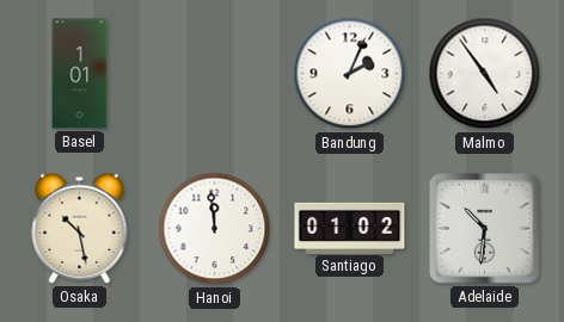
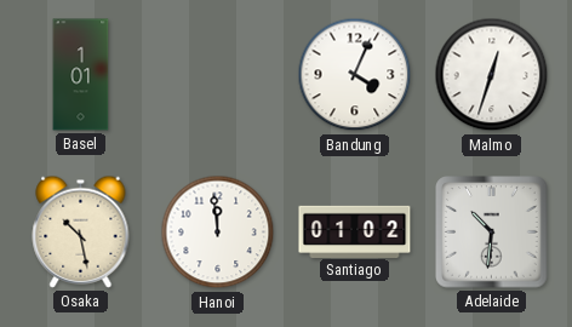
Bandung: 2:04 -> 4:04
Malmo: 4:54 -> 12:33
